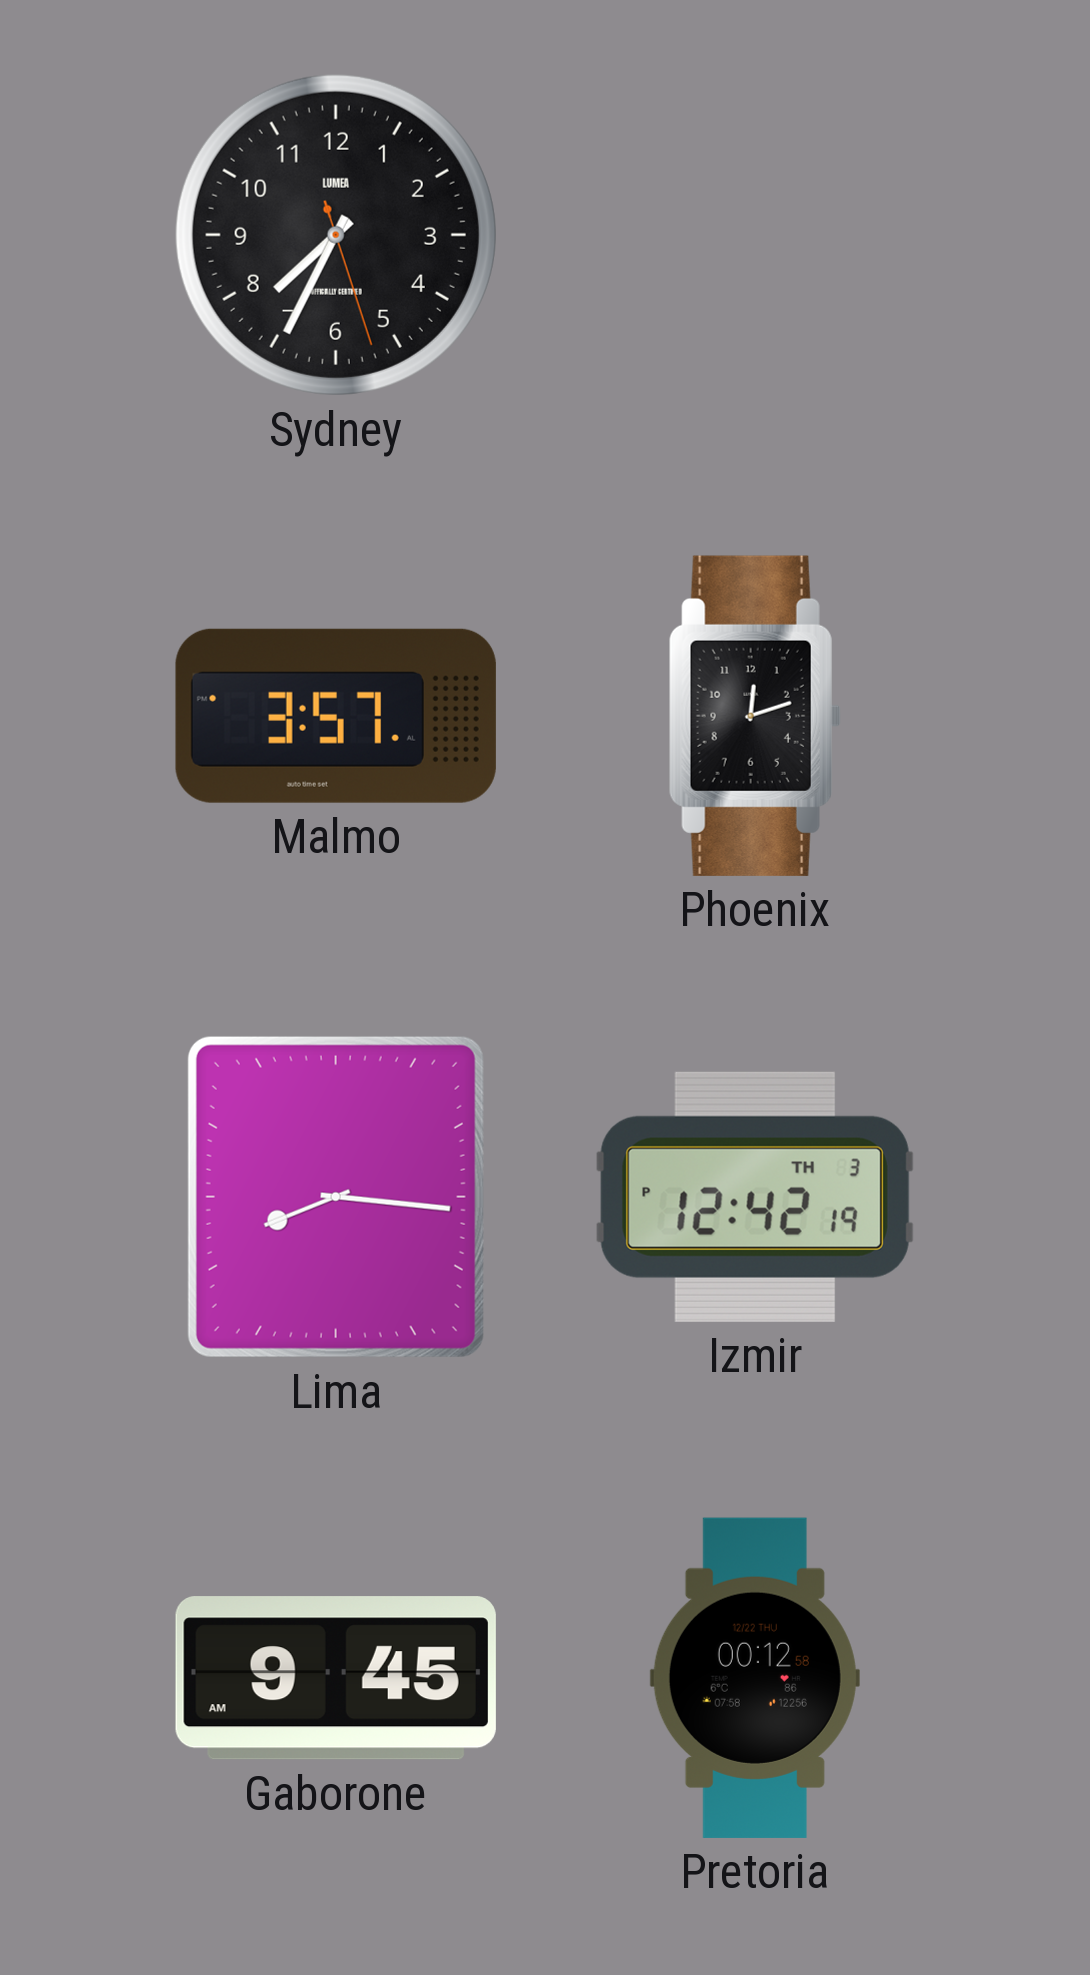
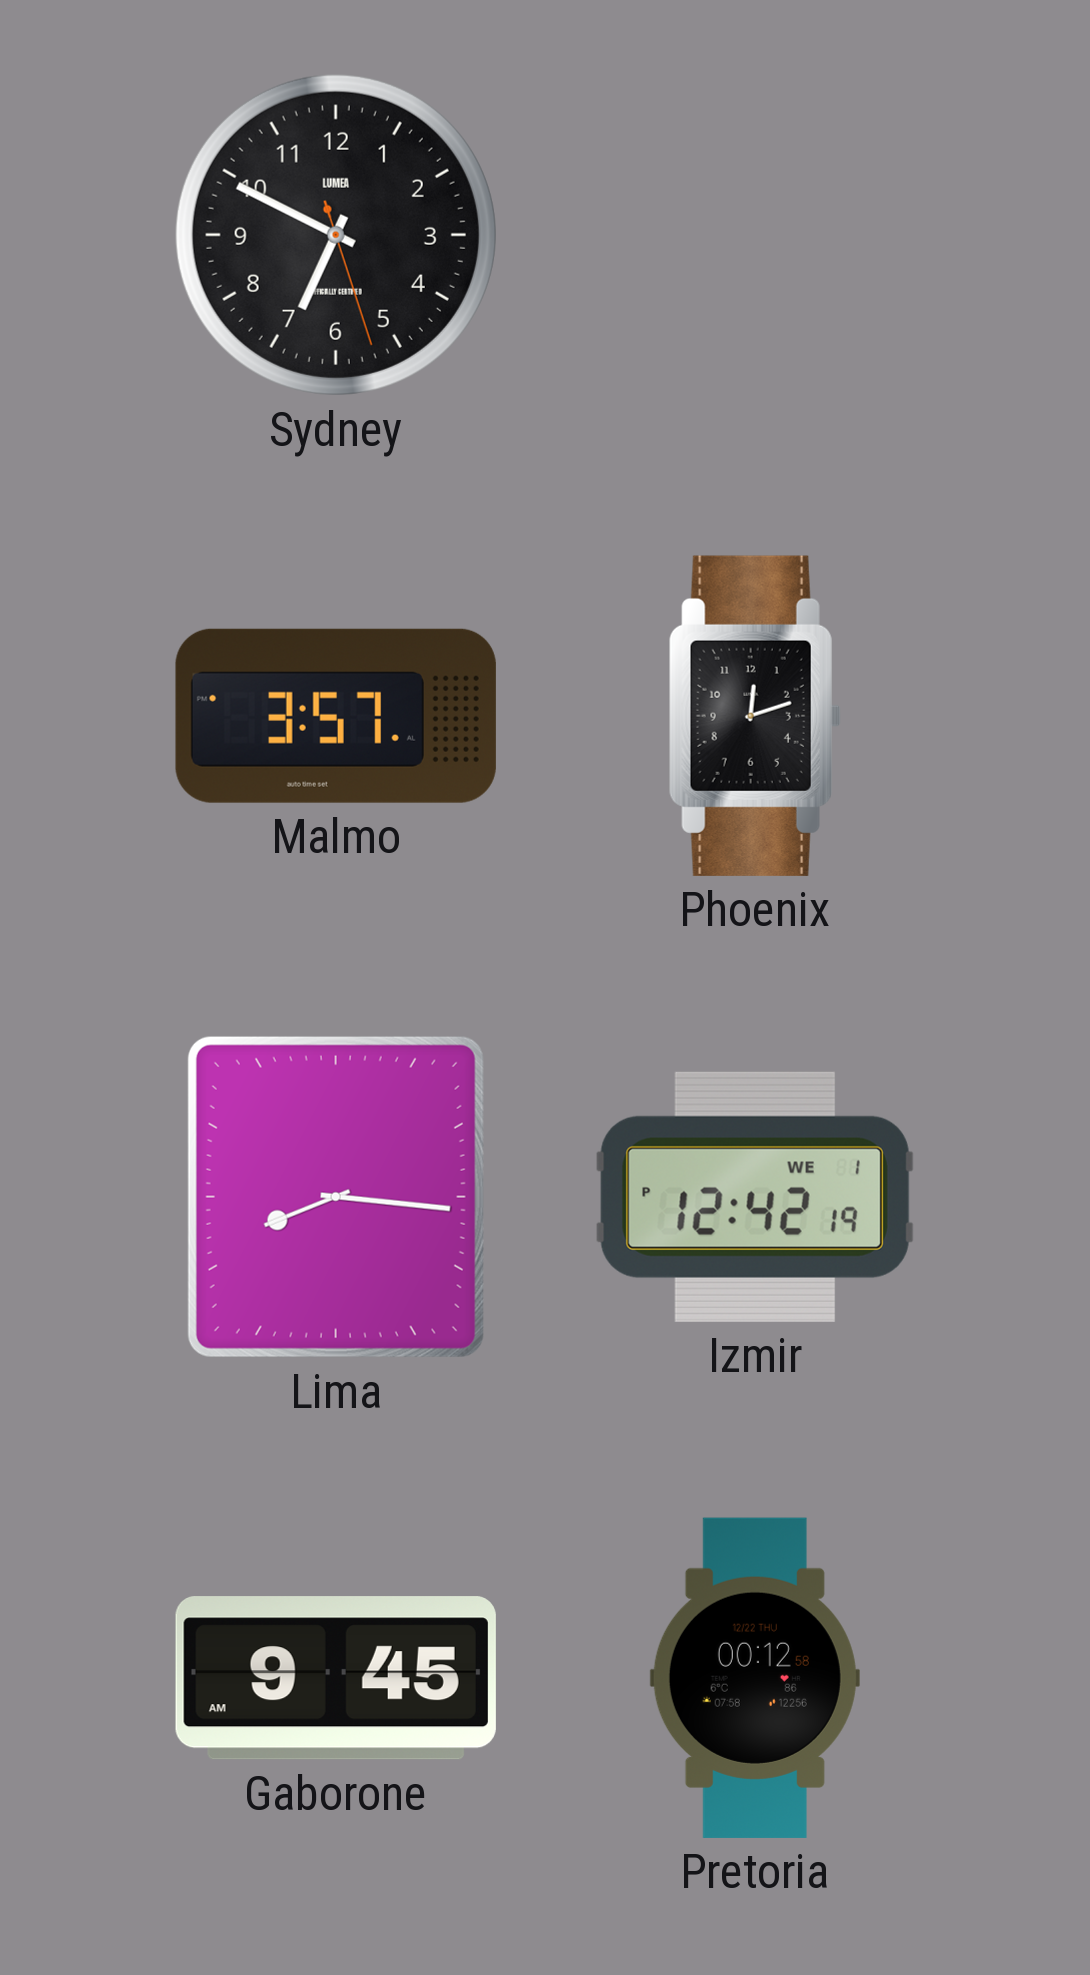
Sydney: 7:34 -> 6:49
Izmir date: TH 3 -> WE 1
